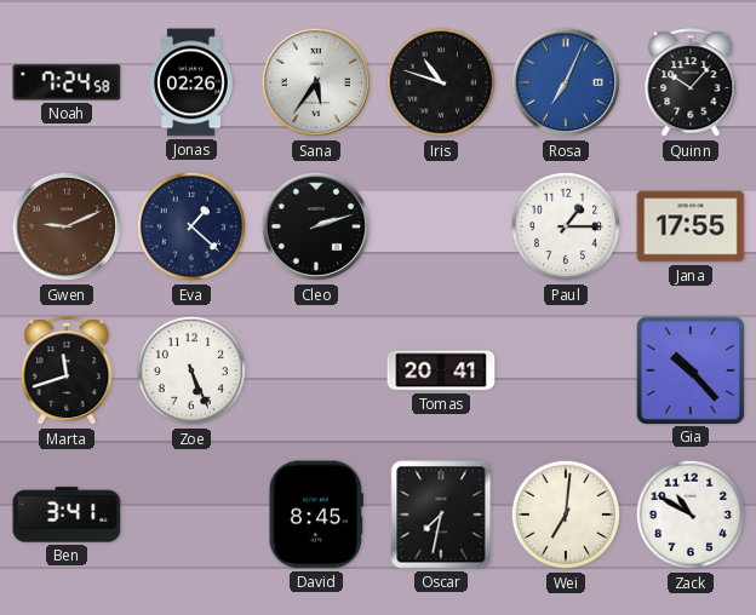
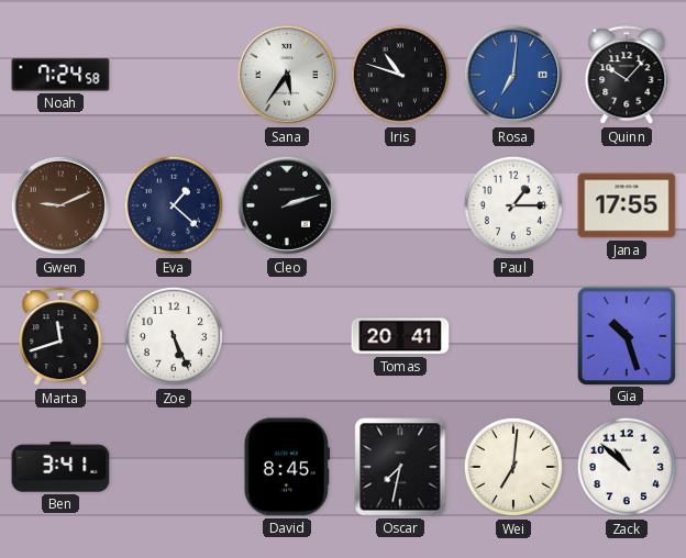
Jonas: 02:26 -> none
Rosa: 7:04 -> 7:01
Gia: 10:23 -> 10:27
Zack: 10:50 -> 10:52
